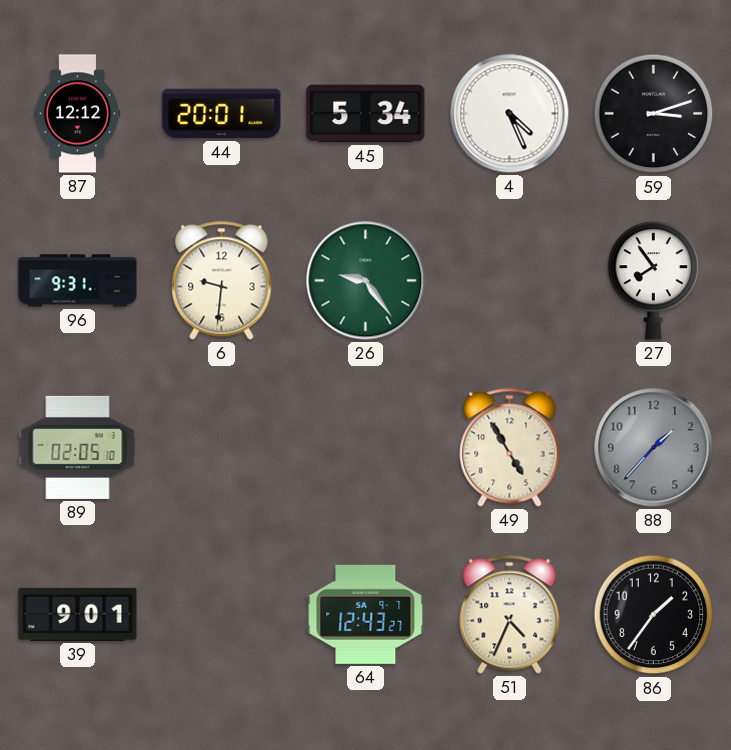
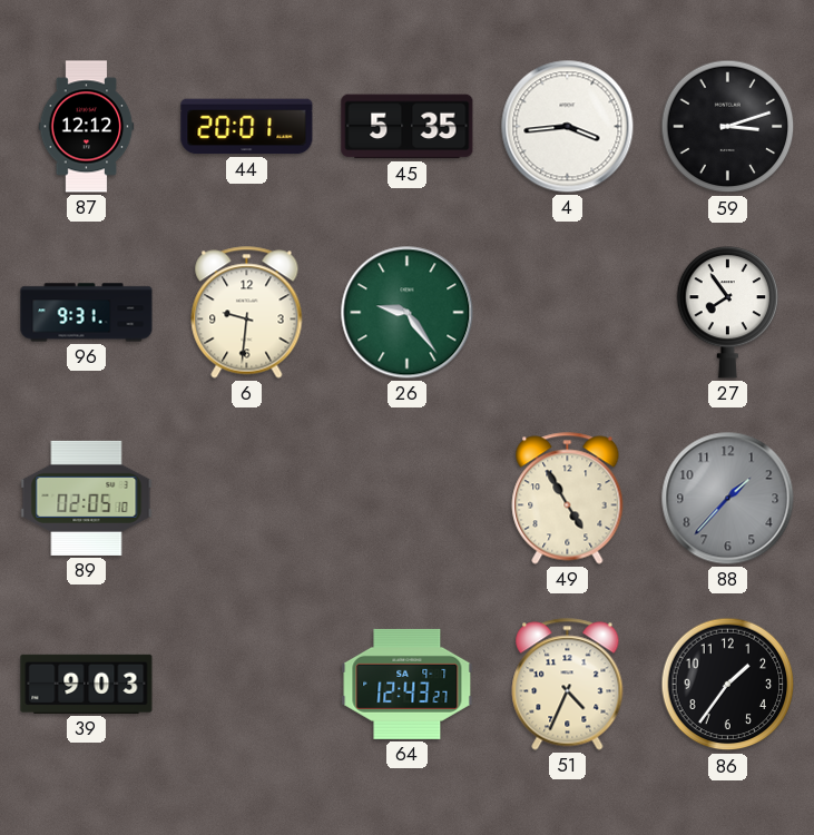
45: 5:34 -> 5:35
4: 4:26 -> 3:44
39: 9:01 -> 9:03
